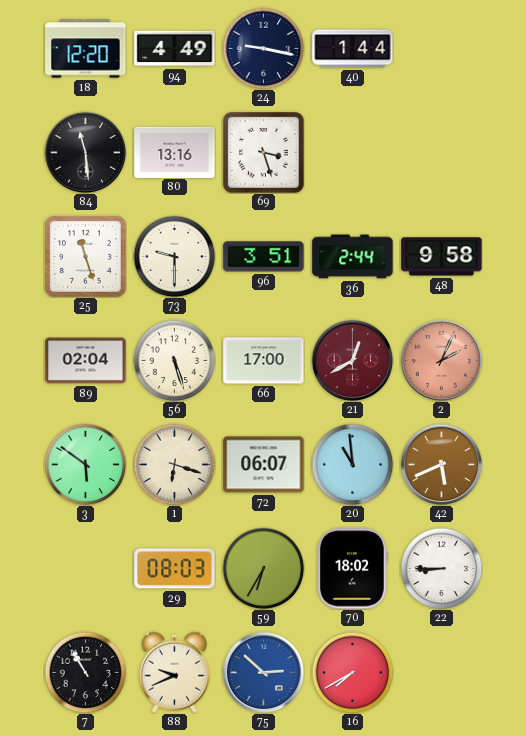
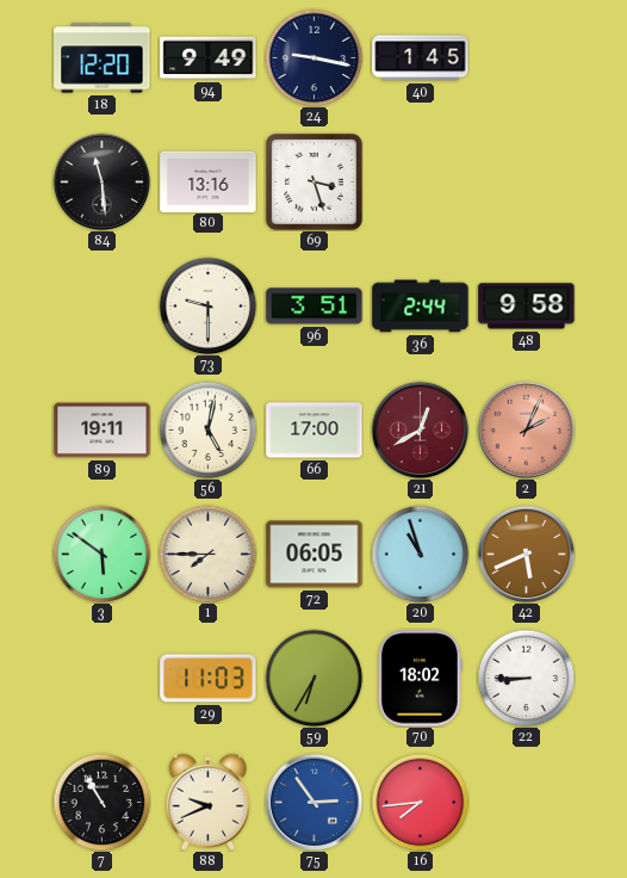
94: 4:49 -> 9:49
40: 1:44 -> 1:45
25: 11:27 -> none
89: 02:04 -> 19:11
56: 5:27 -> 5:02
1: 6:18 -> 7:45
72: 06:07 -> 06:05
20: 10:59 -> 10:57
29: 08:03 -> 11:03
75: 2:52 -> 2:54
16: 7:40 -> 7:44
